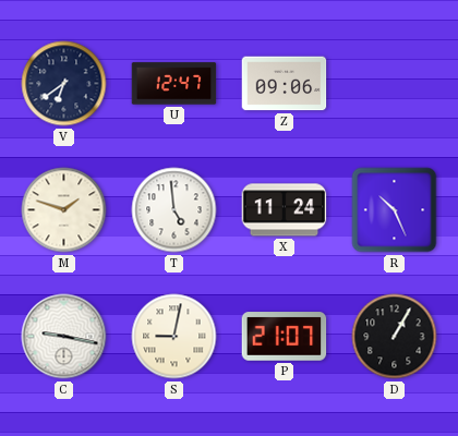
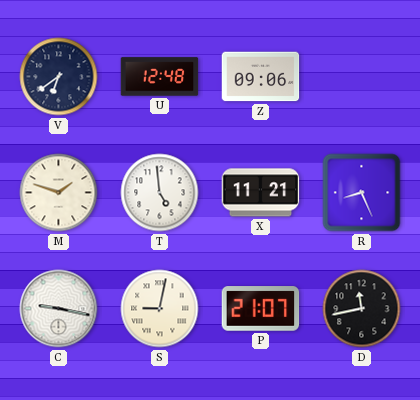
U: 12:47 -> 12:48
X: 11:24 -> 11:21
R: 10:26 -> 8:26
D: 1:05 -> 11:43
